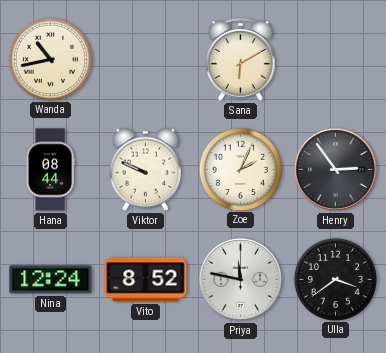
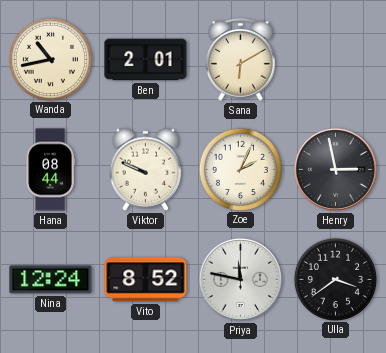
Ben: none -> 2:01
Henry: 2:54 -> 2:58
